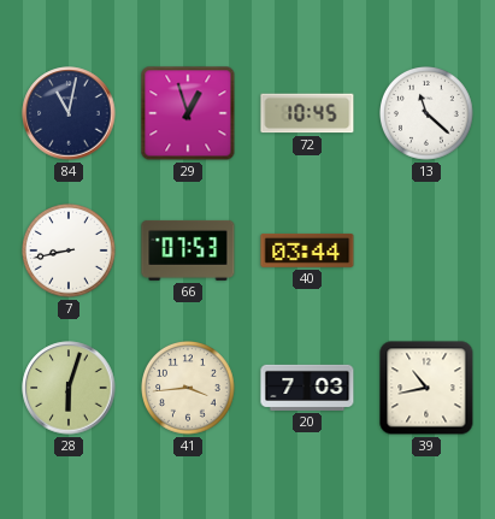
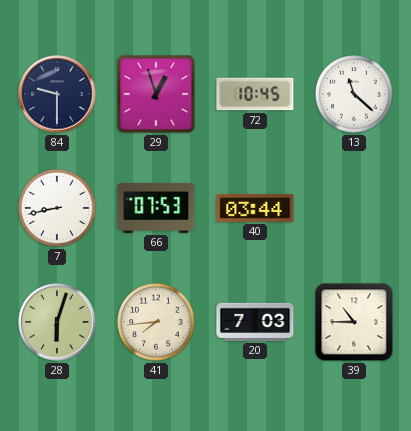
84: 11:02 -> 9:30
41: 3:44 -> 7:44
39: 10:43 -> 10:45
